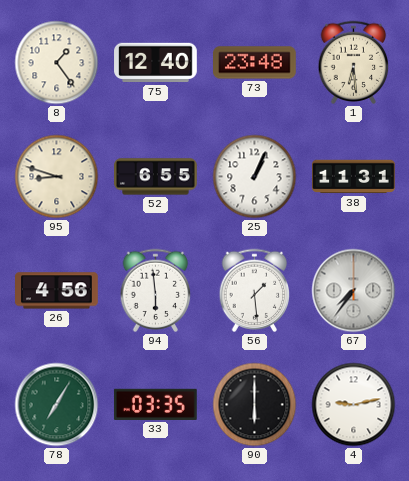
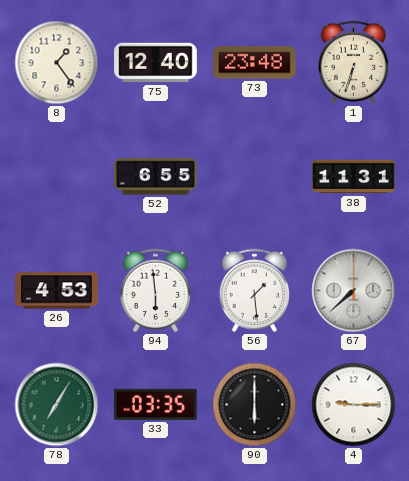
1: 6:29 -> 6:33
95: 8:48 -> none
25: 1:04 -> none
26: 4:56 -> 4:53
67: 7:36 -> 7:38
4: 9:13 -> 9:15
